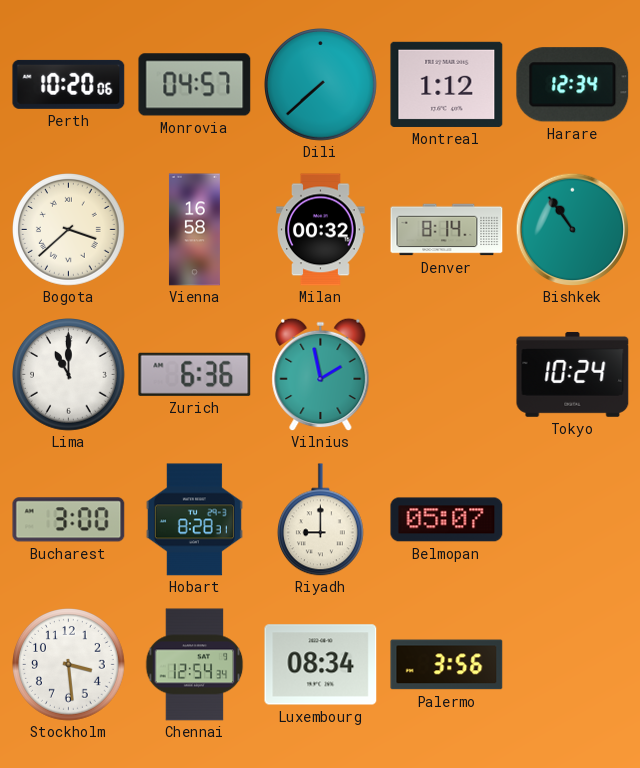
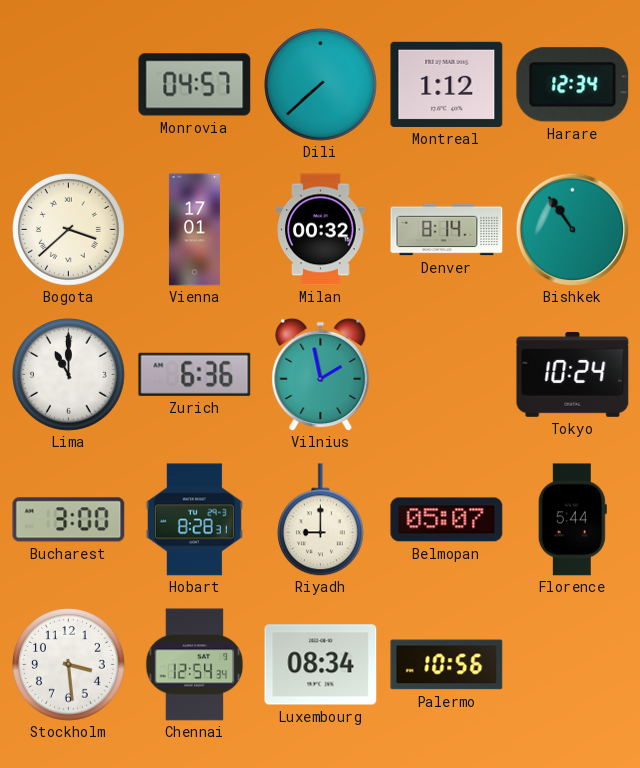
Perth: 10:20 -> none
Vienna: 16:58 -> 17:01
Florence: none -> 5:44
Palermo: 3:56 -> 10:56
